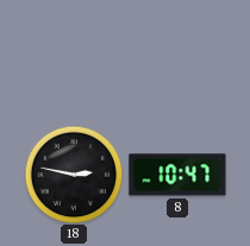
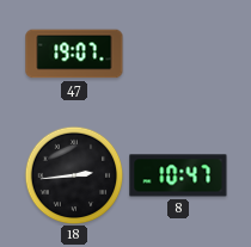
47: none -> 19:07
18: 2:47 -> 2:44
